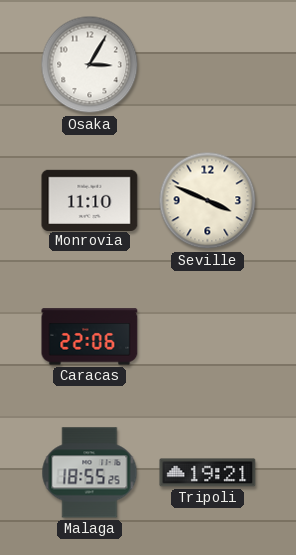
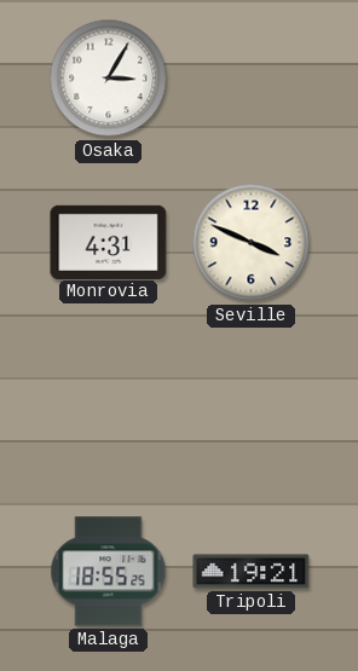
Monrovia: 11:10 -> 4:31
Caracas: 22:06 -> none
